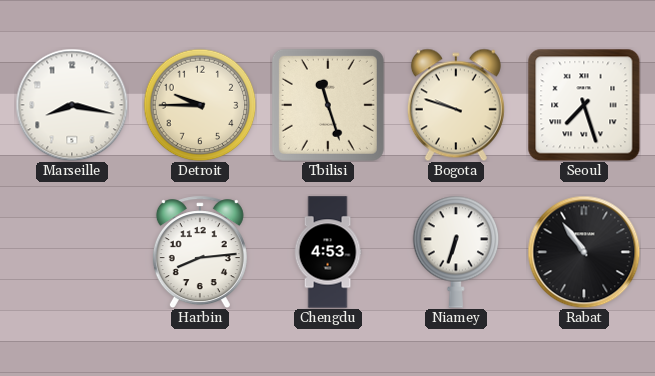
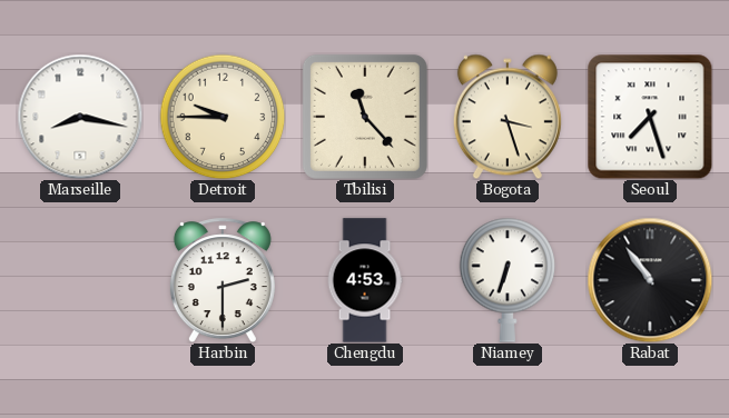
Tbilisi: 11:27 -> 11:23
Bogota: 9:48 -> 3:27
Harbin: 8:14 -> 2:30
